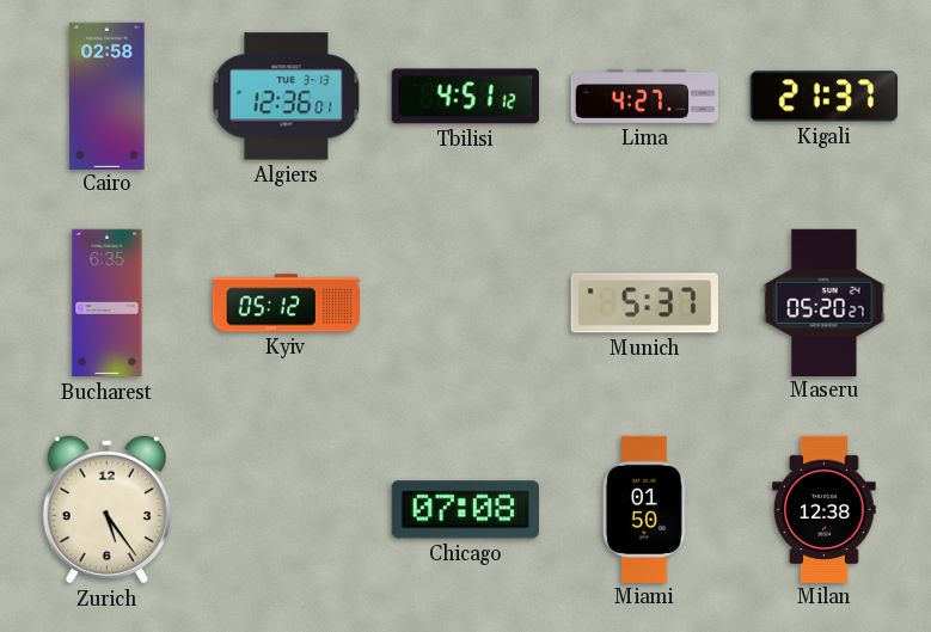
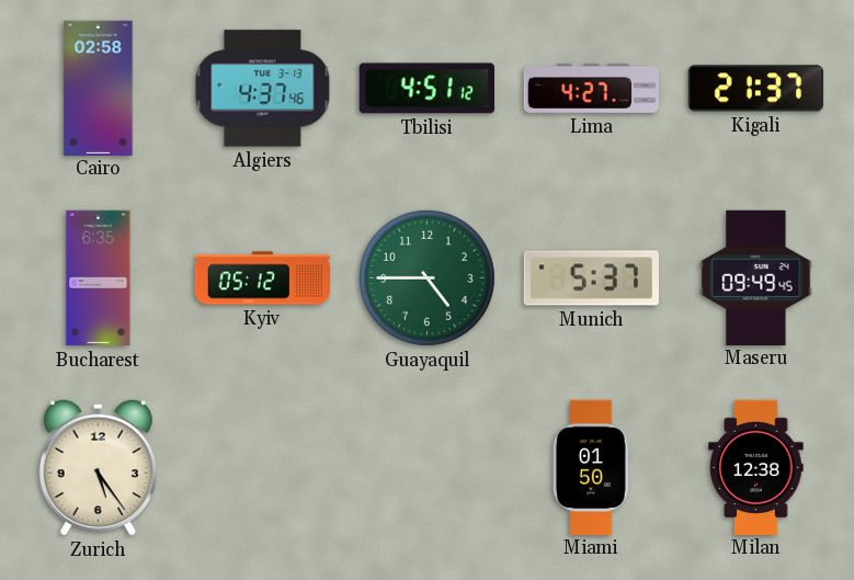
Algiers: 12:36 -> 4:37
Guayaquil: none -> 4:45
Maseru: 05:20 -> 09:49
Chicago: 07:08 -> none
